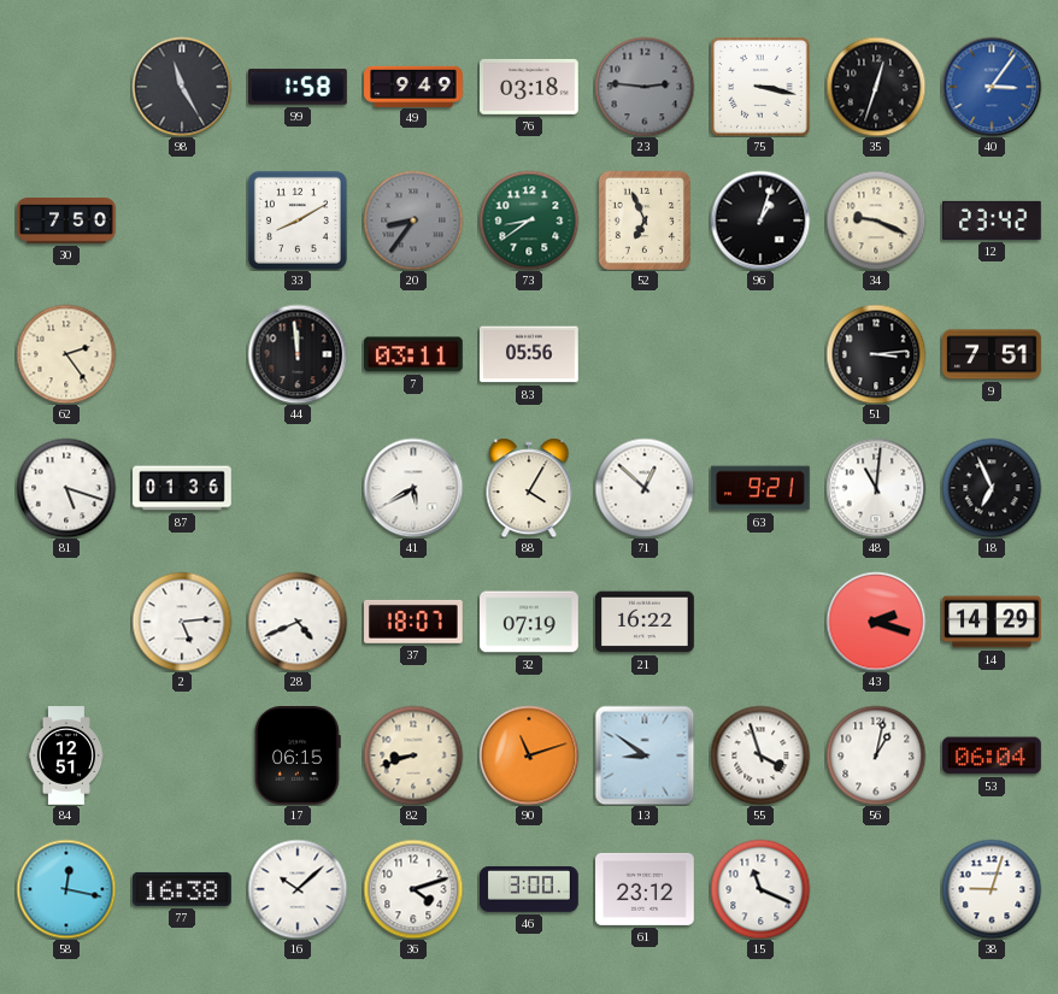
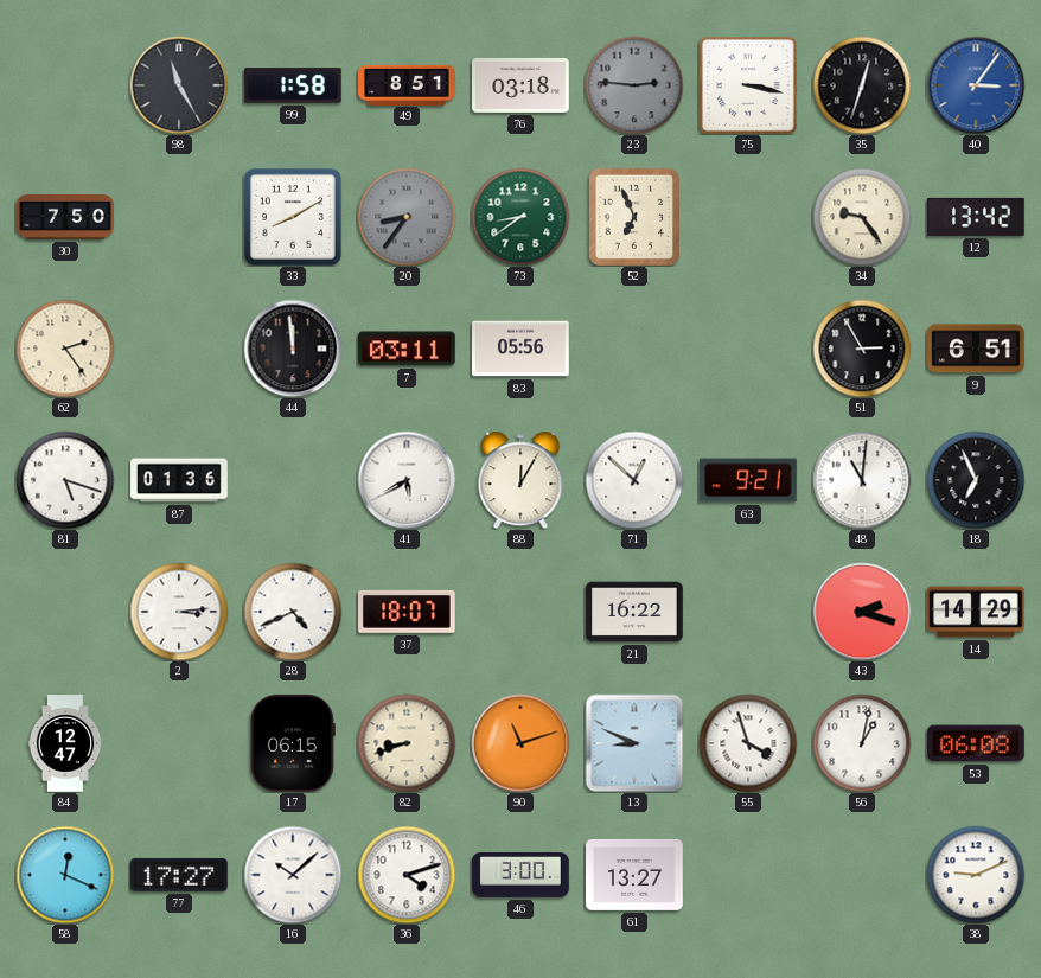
49: 9:49 -> 8:51
96: 1:03 -> none
34: 9:19 -> 9:24
12: 23:42 -> 13:42
51: 3:14 -> 2:55
9: 7:51 -> 6:51
88: 4:05 -> 12:05
2: 5:14 -> 3:14
32: 07:19 -> none
84: 12:51 -> 12:47
13: 8:51 -> 8:49
53: 06:04 -> 06:08
58: 12:17 -> 12:19
77: 16:38 -> 17:27
61: 23:12 -> 13:27
15: 11:19 -> none
38: 9:03 -> 9:11
